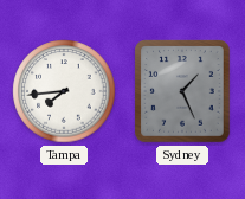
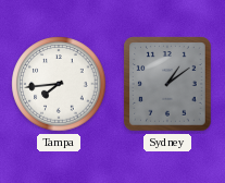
Sydney: 1:26 -> 1:09
